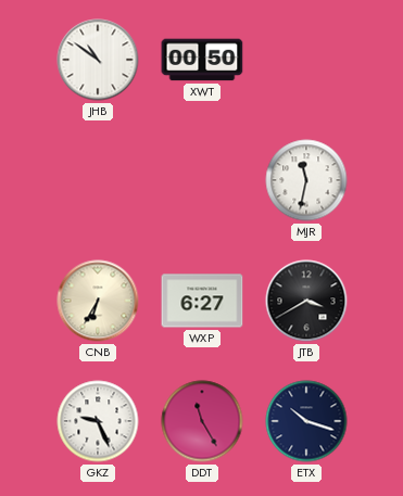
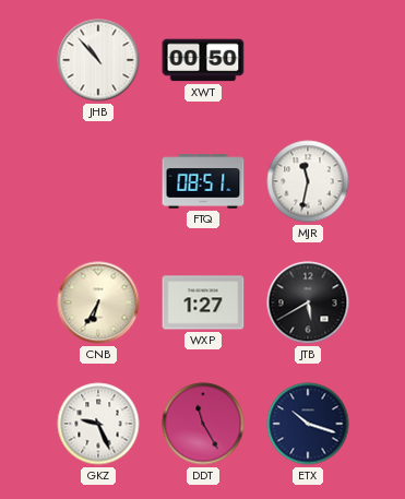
JHB: 10:51 -> 10:53
FTQ: none -> 08:51
WXP: 6:27 -> 1:27
JTB: 3:40 -> 5:40
